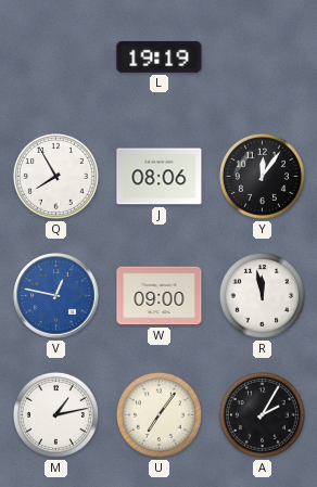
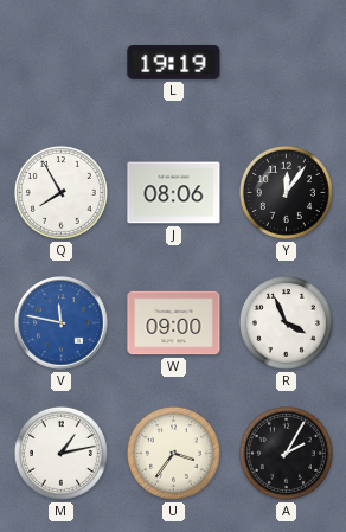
V: 12:47 -> 11:47
R: 11:58 -> 3:56
U: 7:06 -> 3:36
